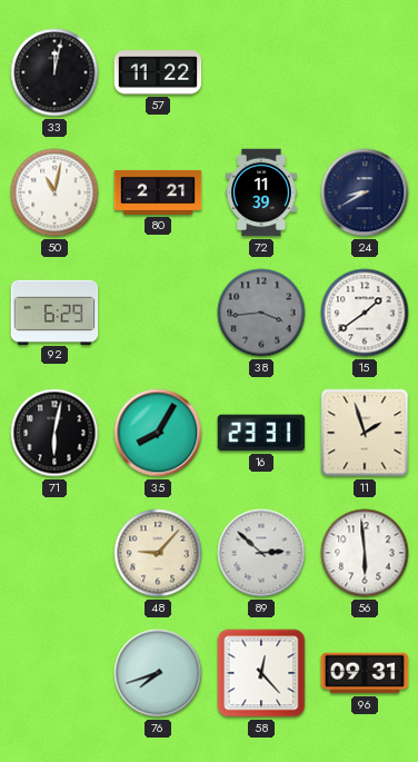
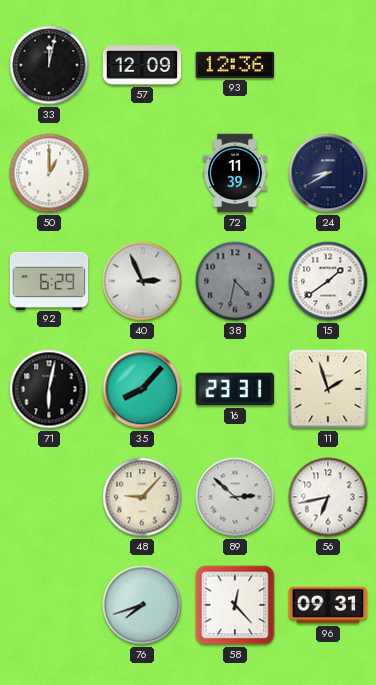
57: 11:22 -> 12:09
93: none -> 12:36
50: 11:02 -> 1:00
80: 2:21 -> none
40: none -> 2:56
38: 3:44 -> 4:32
35: 8:05 -> 8:07
56: 5:59 -> 6:43
